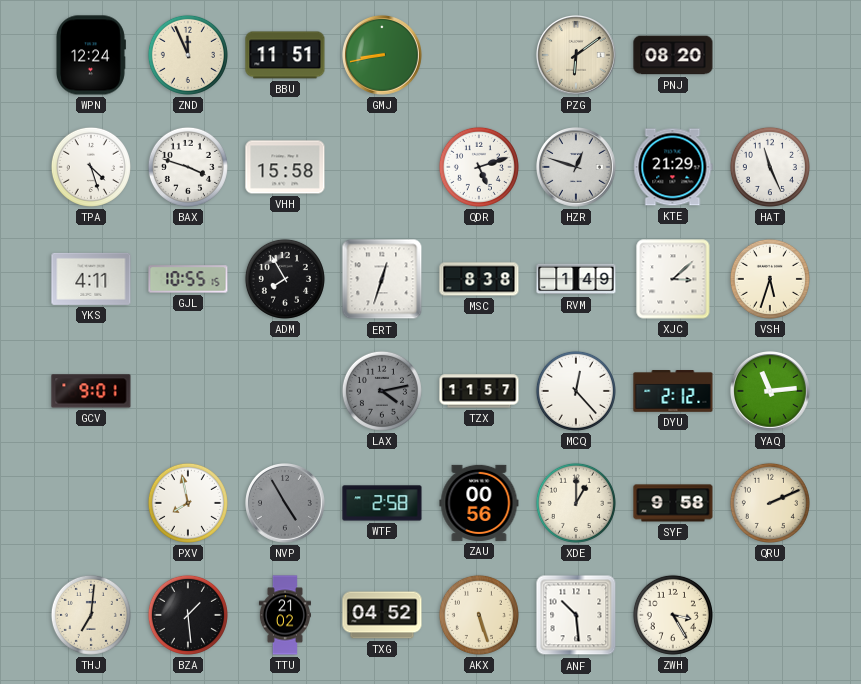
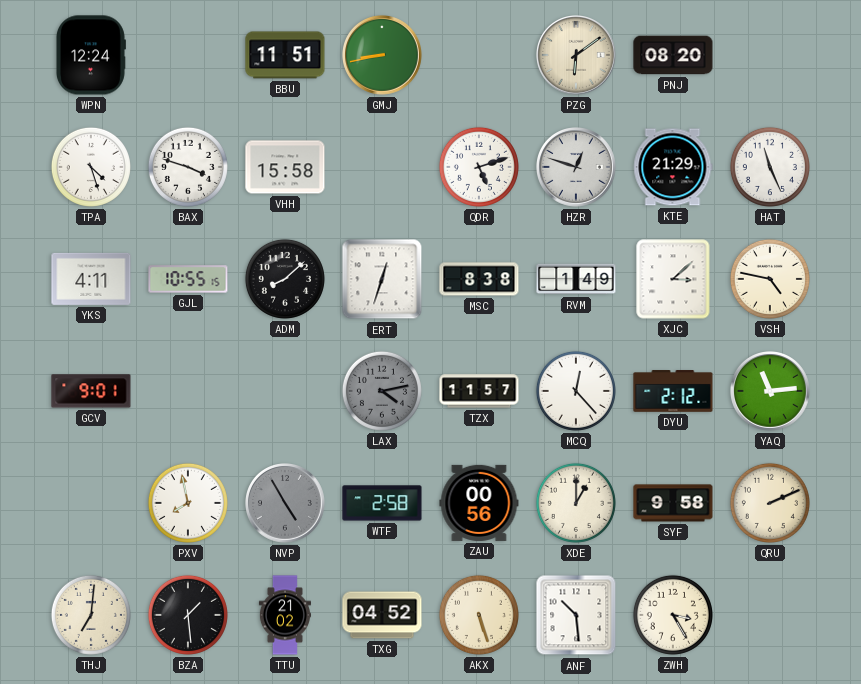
ZND: 11:56 -> none
ADM: 7:55 -> 8:08
VSH: 5:33 -> 4:47
